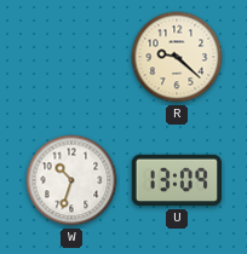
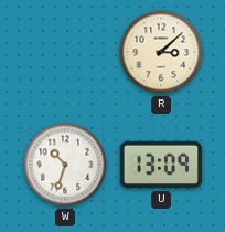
R: 9:22 -> 3:08
